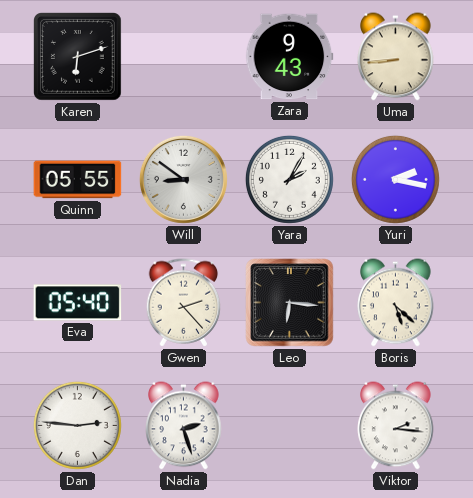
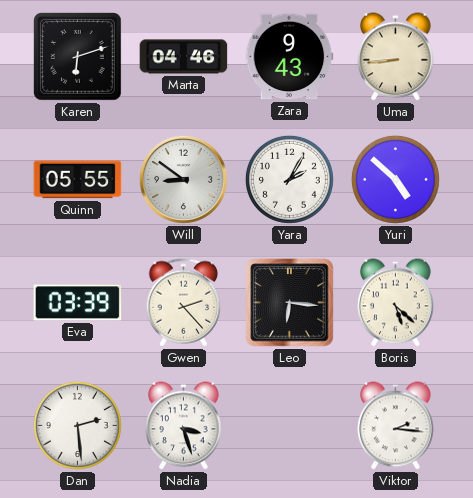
Marta: none -> 04:46
Yuri: 2:17 -> 4:52
Eva: 05:40 -> 03:39
Dan: 2:46 -> 2:29
Nadia: 2:27 -> 3:27
